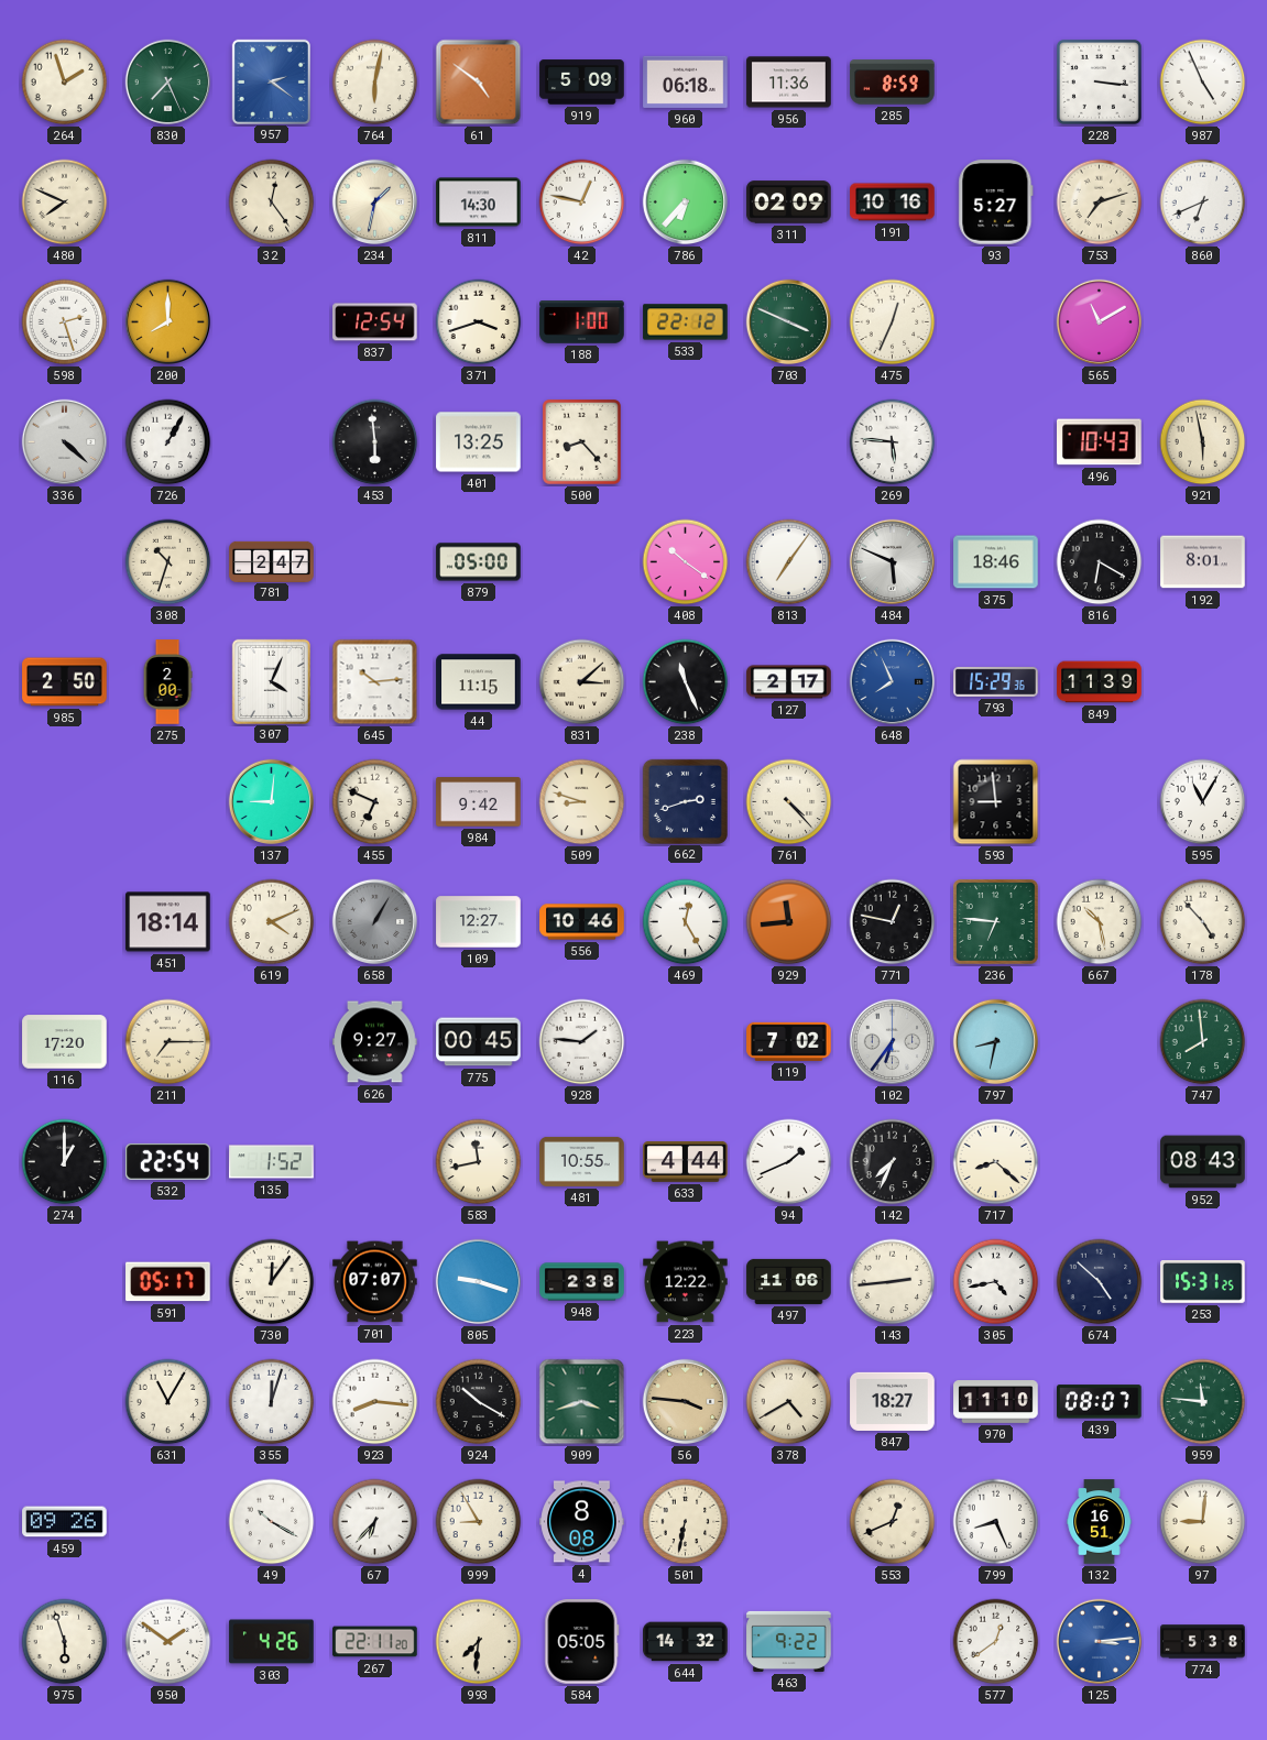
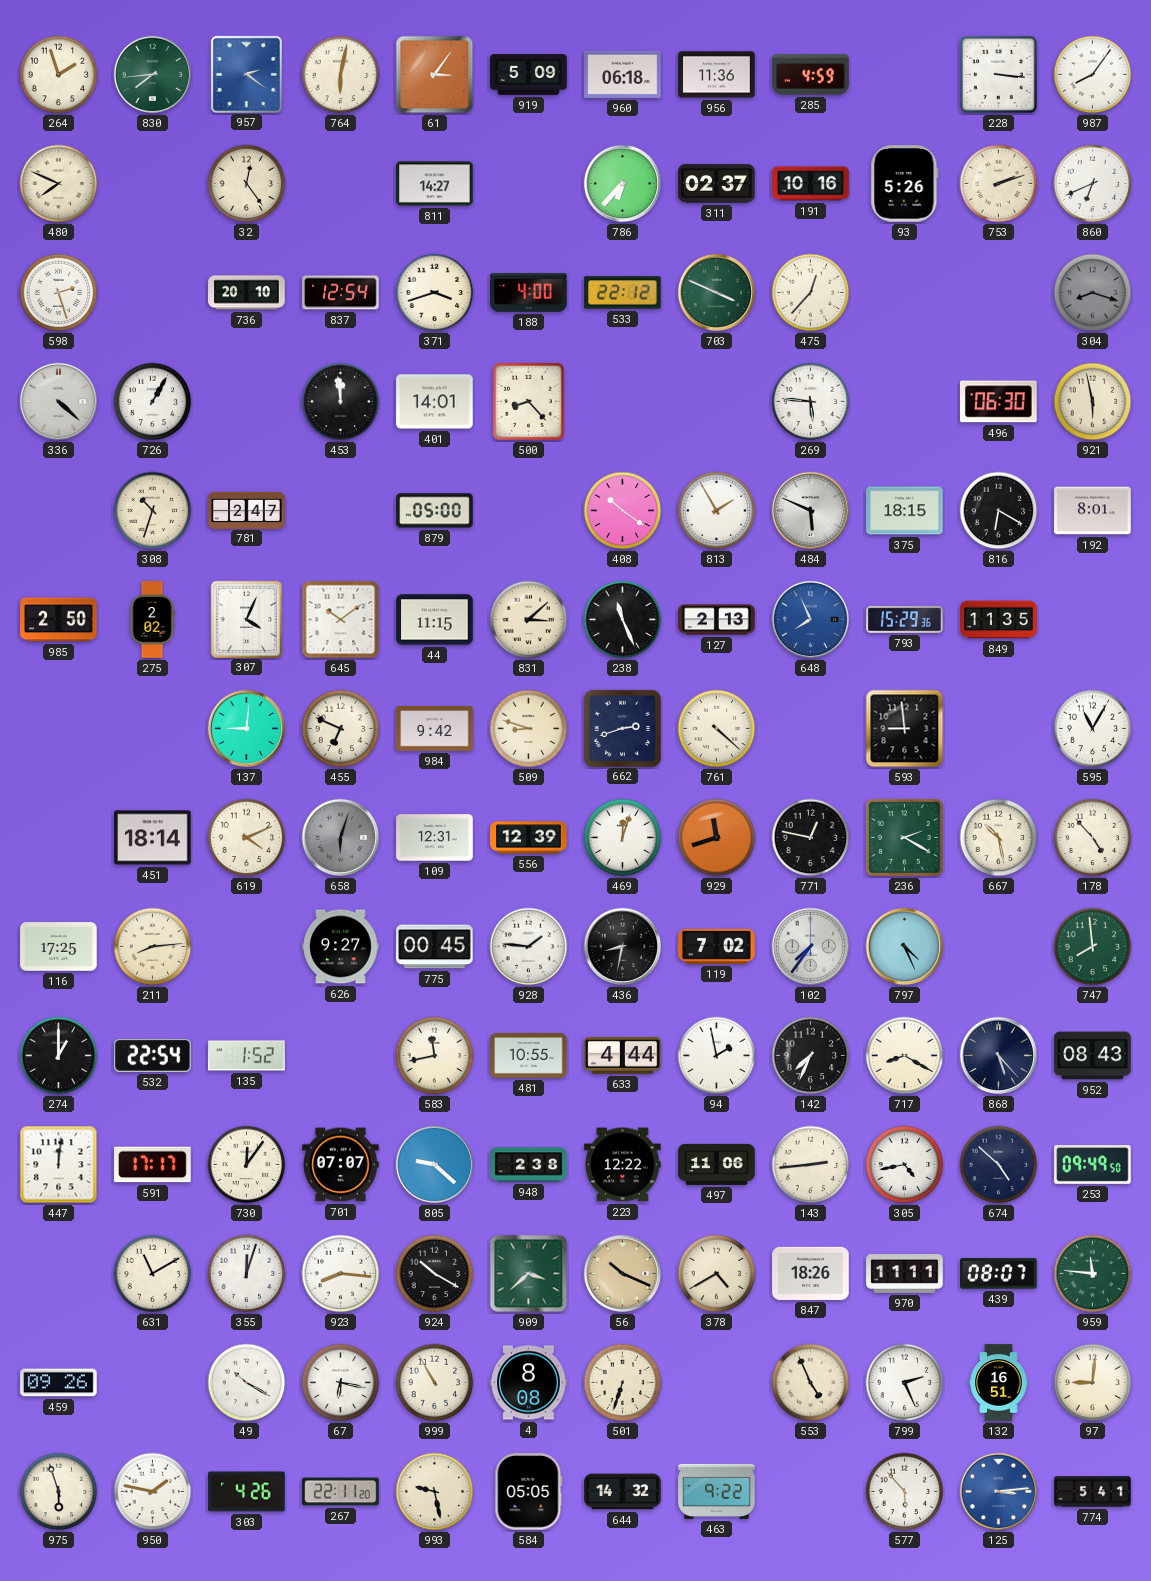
830: 7:26 -> 7:44
61: 4:51 -> 3:06
285: 8:59 -> 4:59
987: 4:56 -> 8:06
234: 1:32 -> none
811: 14:30 -> 14:27
42: 12:47 -> none
311: 02:09 -> 02:37
93: 5:27 -> 5:26
753: 7:12 -> 2:12
200: 8:00 -> none
736: none -> 20:10
188: 1:00 -> 4:00
475: 12:34 -> 12:37
565: 11:10 -> none
304: none -> 8:18
453: 5:59 -> 11:59
401: 13:25 -> 14:01
496: 10:43 -> 06:30
813: 7:06 -> 1:55
375: 18:46 -> 18:15
275: 2:00 -> 2:02
645: 10:14 -> 10:09
127: 2:17 -> 2:13
849: 11:39 -> 11:35
761: 4:23 -> 4:22
658: 1:05 -> 6:03
109: 12:27 -> 12:31
556: 10:46 -> 12:39
469: 12:25 -> 12:03
929: 11:44 -> 11:42
236: 6:46 -> 2:20
116: 17:20 -> 17:25
211: 7:15 -> 8:14
436: none -> 8:32
102: 6:36 -> 7:36
797: 8:32 -> 4:26
94: 1:41 -> 1:58
717: 8:22 -> 8:20
868: none -> 5:23
447: none -> 12:01
591: 05:17 -> 17:17
805: 9:18 -> 9:22
253: 15:31 -> 09:49
631: 11:05 -> 11:10
909: 3:42 -> 3:38
56: 3:46 -> 10:19
847: 18:27 -> 18:26
970: 11:10 -> 11:11
67: 6:37 -> 6:17
999: 8:55 -> 10:55
501: 6:32 -> 6:33
553: 12:41 -> 4:56
799: 8:26 -> 2:26
950: 1:51 -> 1:47
993: 7:31 -> 9:28
577: 12:39 -> 5:53
774: 5:38 -> 5:41
